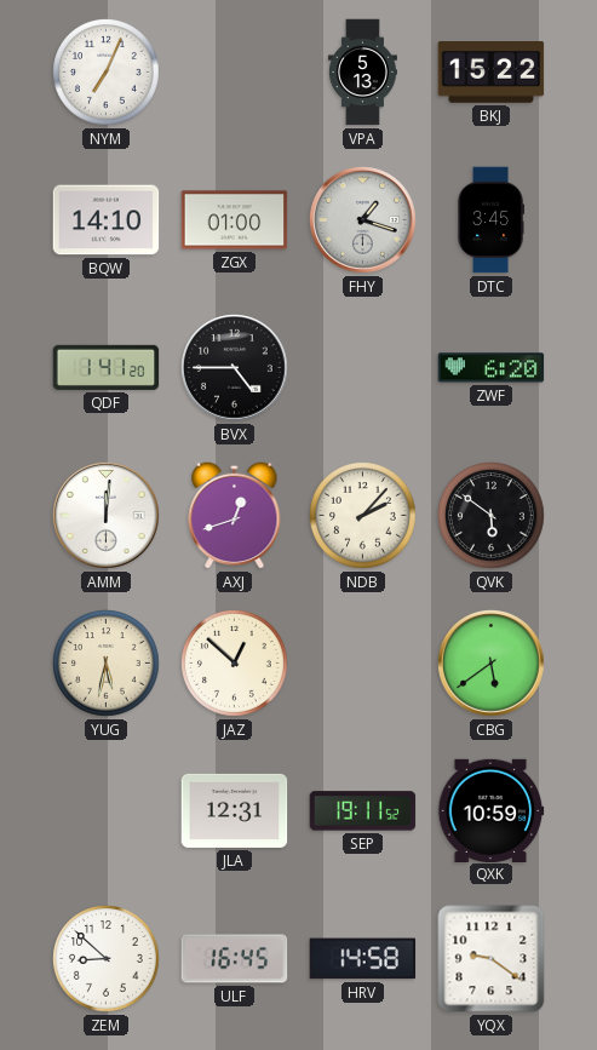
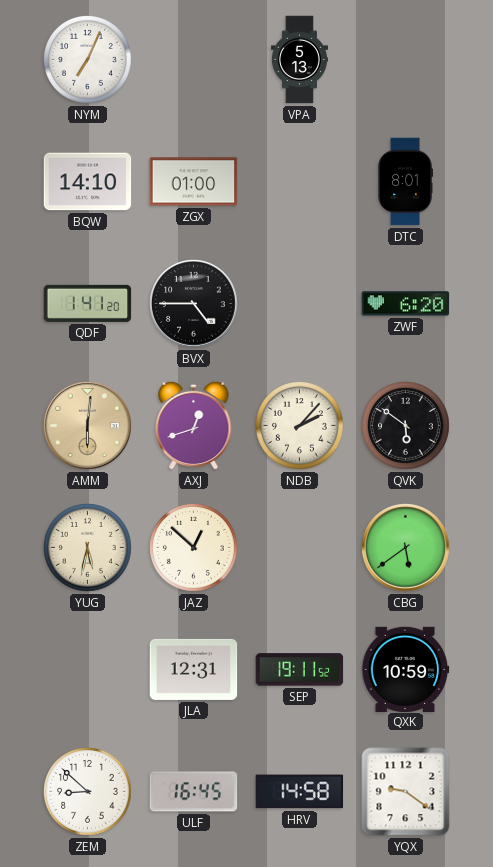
BKJ: 15:22 -> none
FHY: 1:18 -> none
DTC: 3:45 -> 8:01
AMM: 12:01 -> 6:01
AMM dial: white -> champagne
